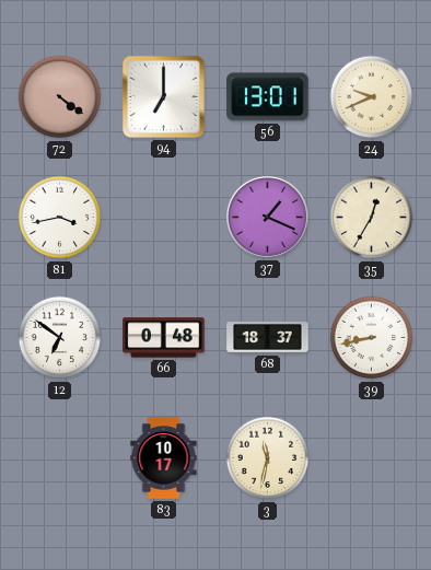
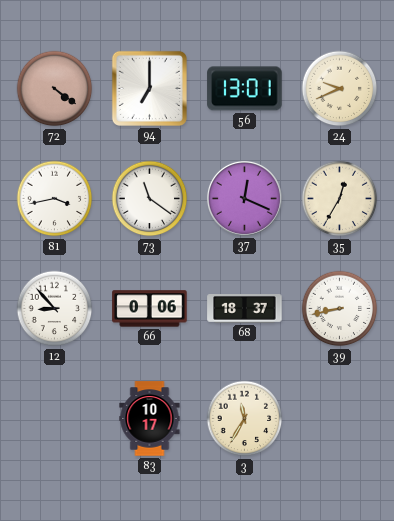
73: none -> 11:21
37: 1:19 -> 12:19
12: 6:51 -> 8:53
66: 0:48 -> 0:06
3: 11:32 -> 11:35
